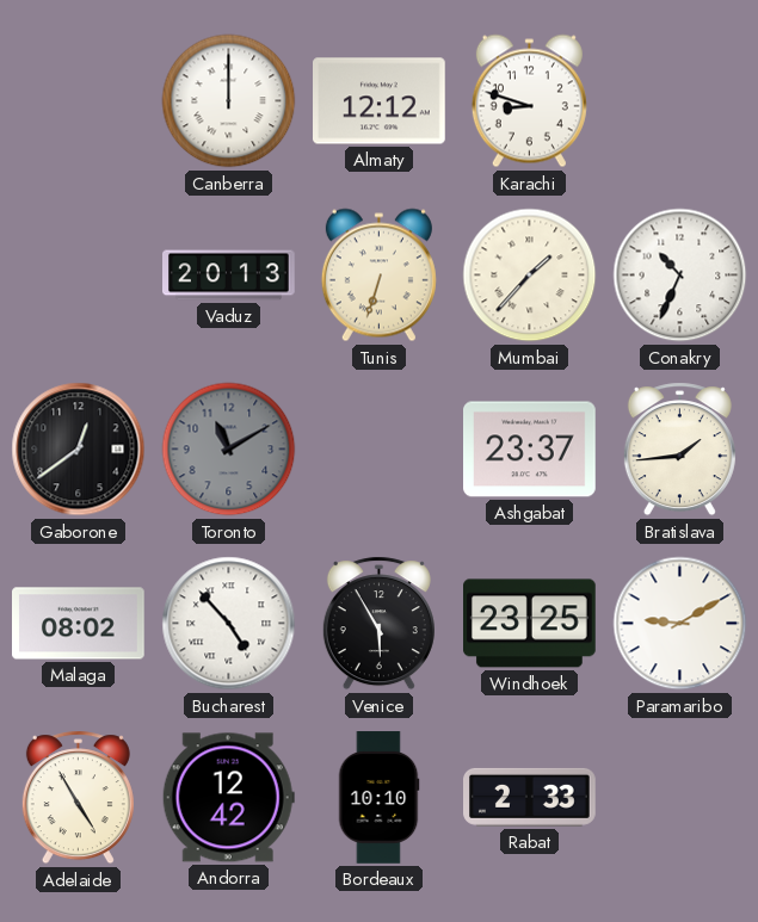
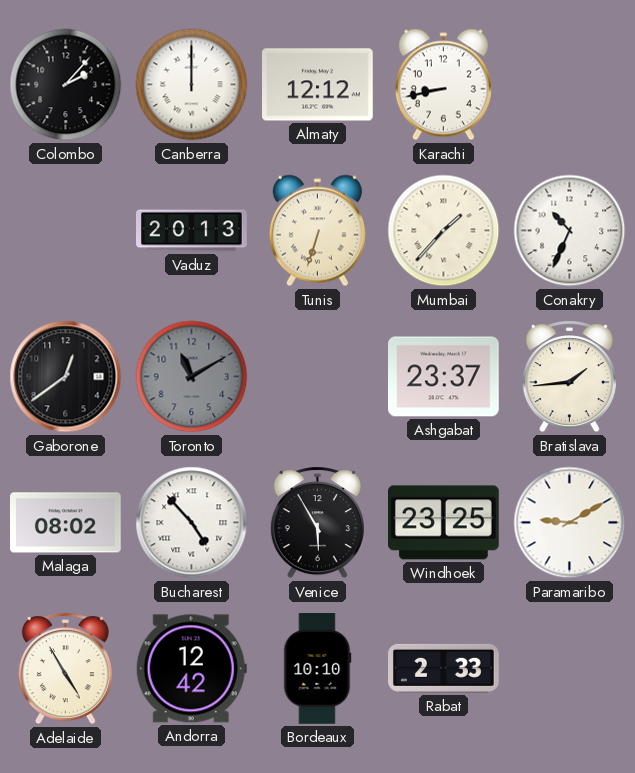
Colombo: none -> 2:07
Karachi: 8:48 -> 8:43
